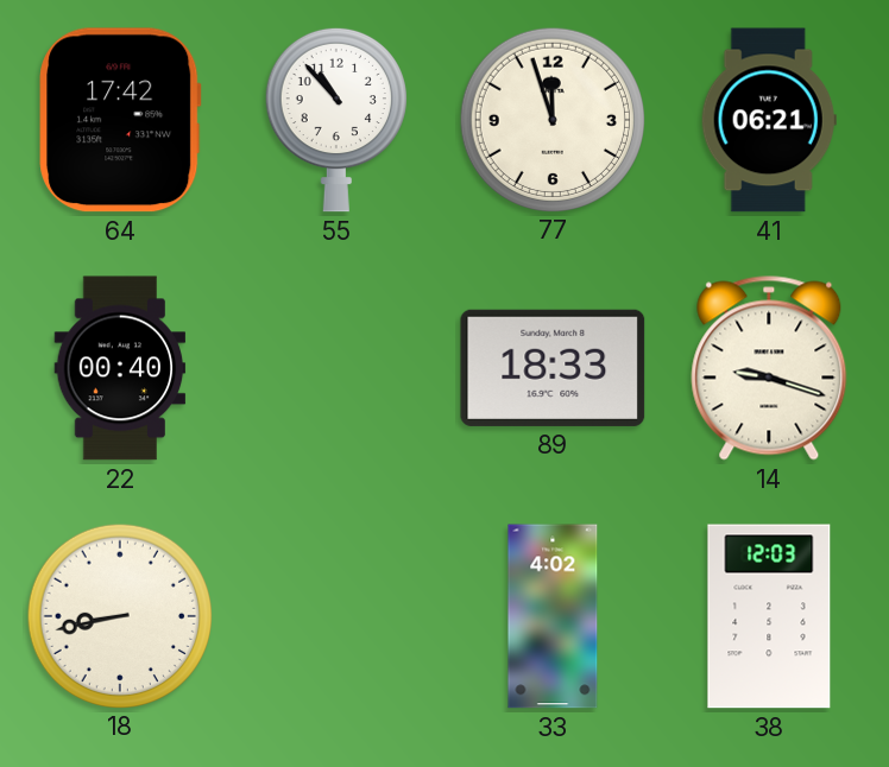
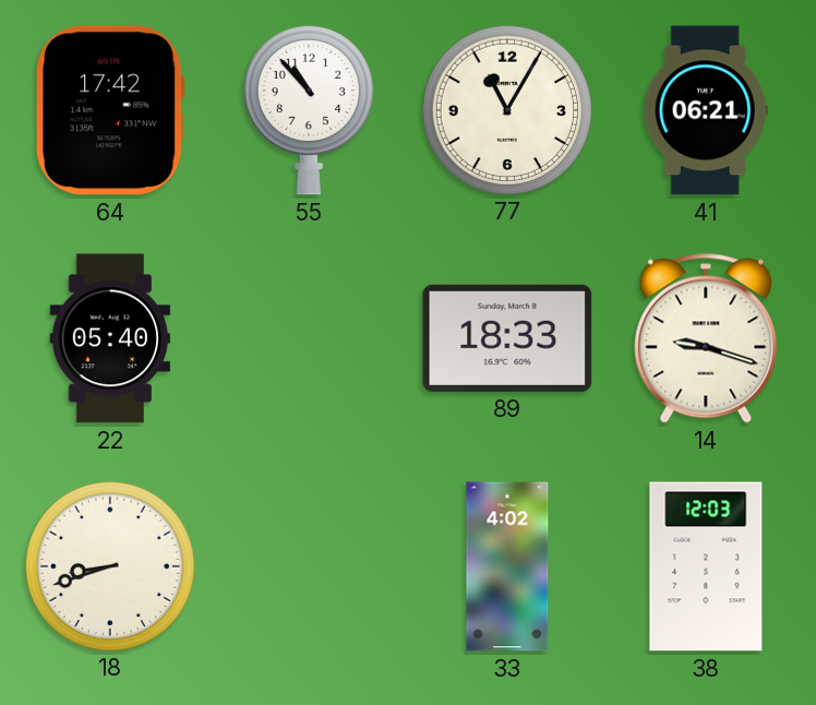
77: 11:57 -> 11:05
22: 00:40 -> 05:40
18: 8:43 -> 8:42
